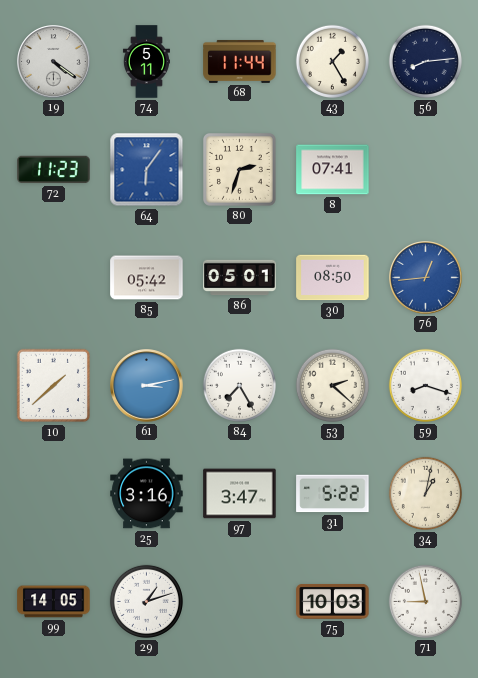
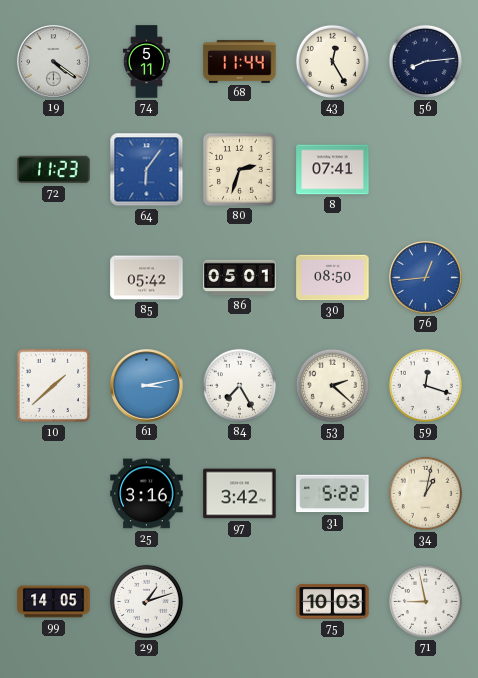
43: 1:25 -> 12:25
59: 8:18 -> 12:18
97: 3:47 -> 3:42
